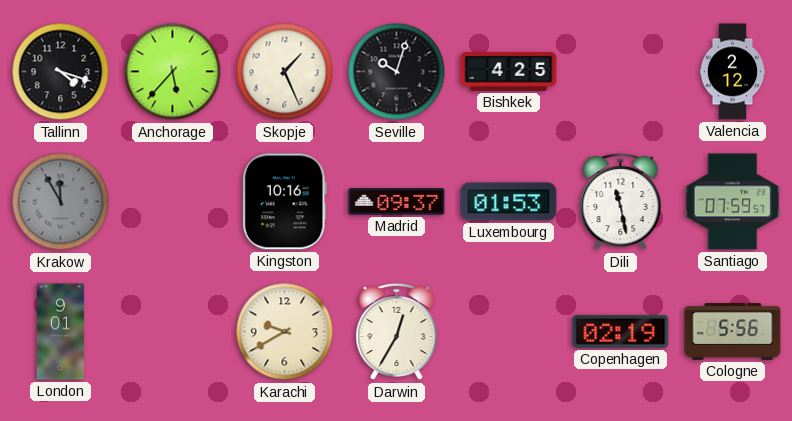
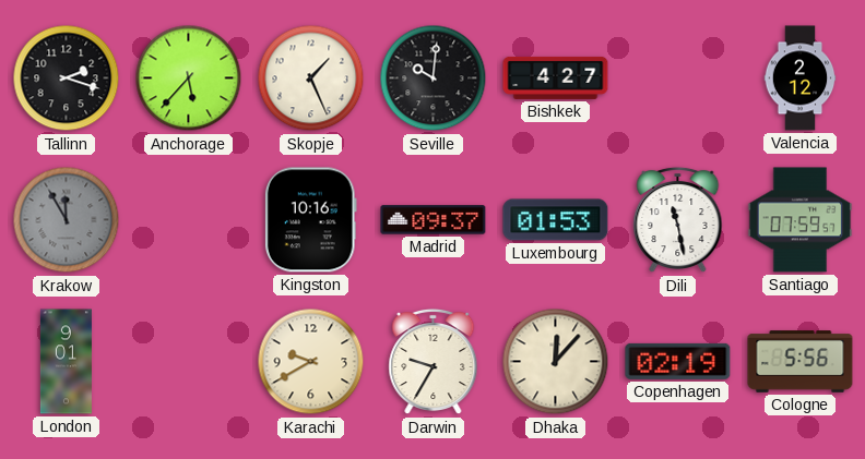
Tallinn: 4:18 -> 2:18
Seville: 10:03 -> 10:01
Bishkek: 4:25 -> 4:27
Darwin: 12:35 -> 9:35
Dhaka: none -> 12:07
